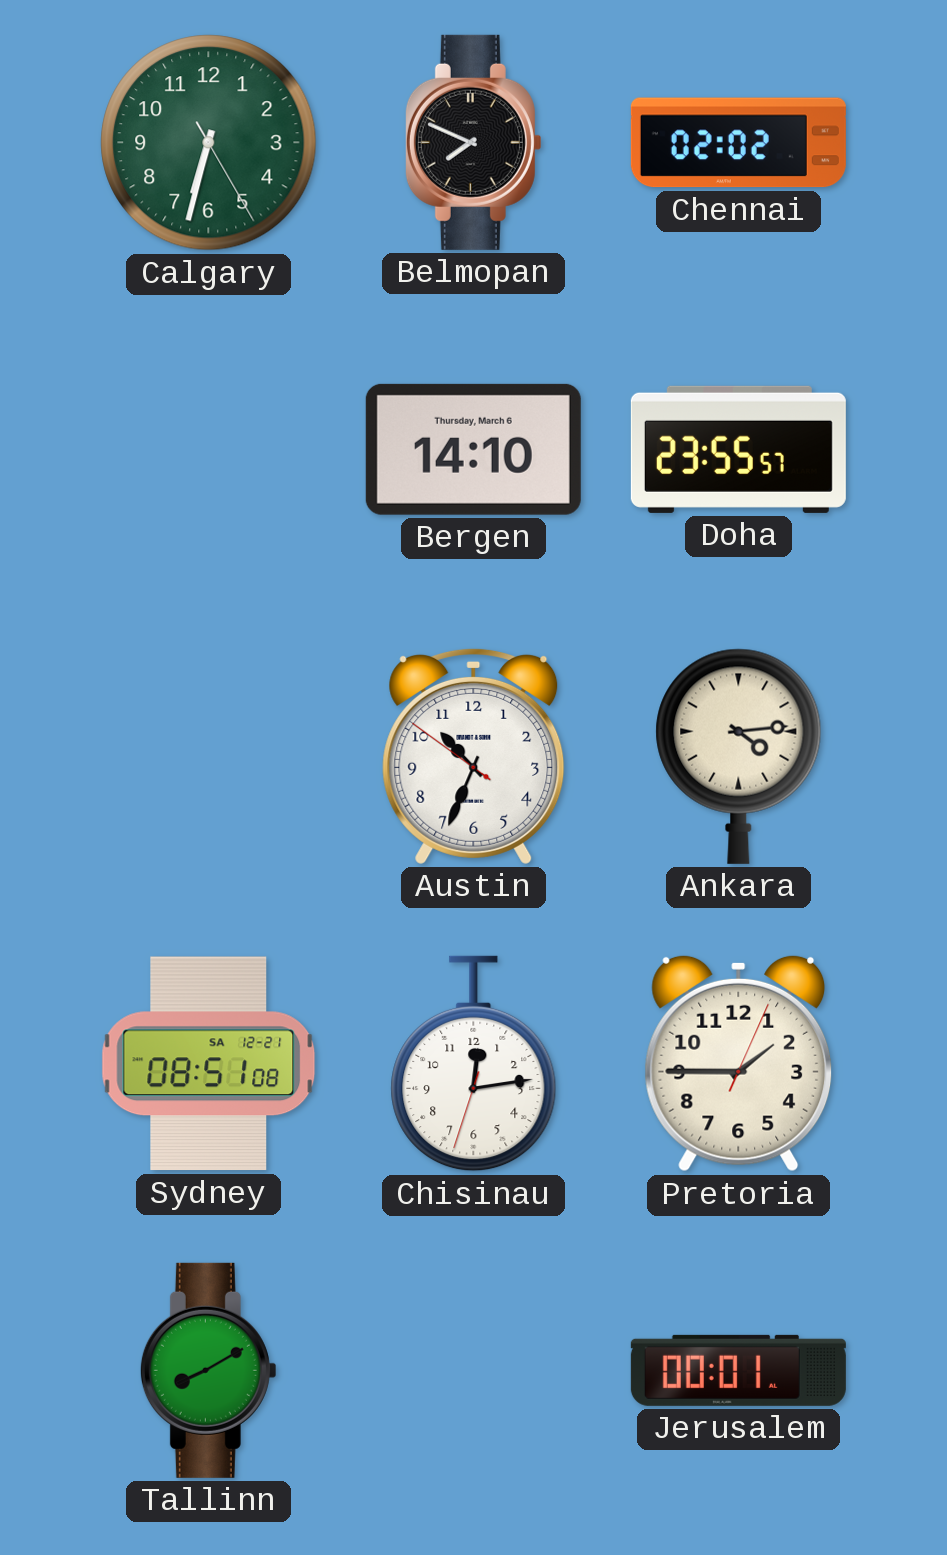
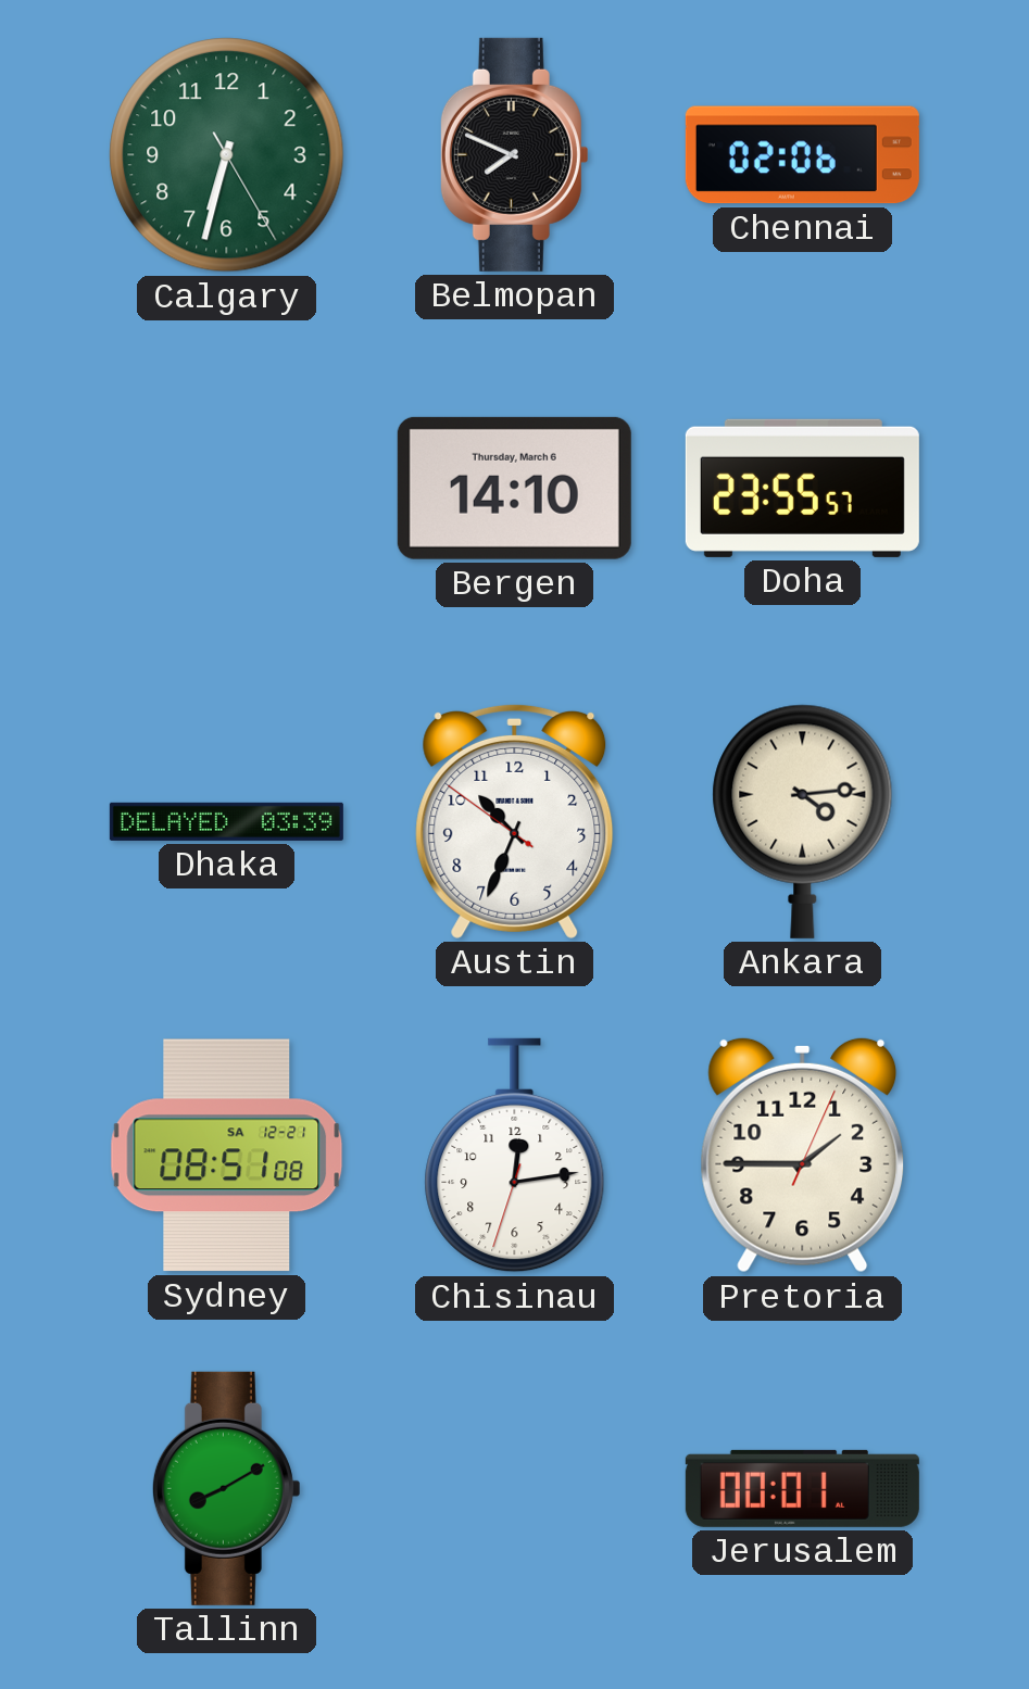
Chennai: 02:02 -> 02:06
Dhaka: none -> 03:39
